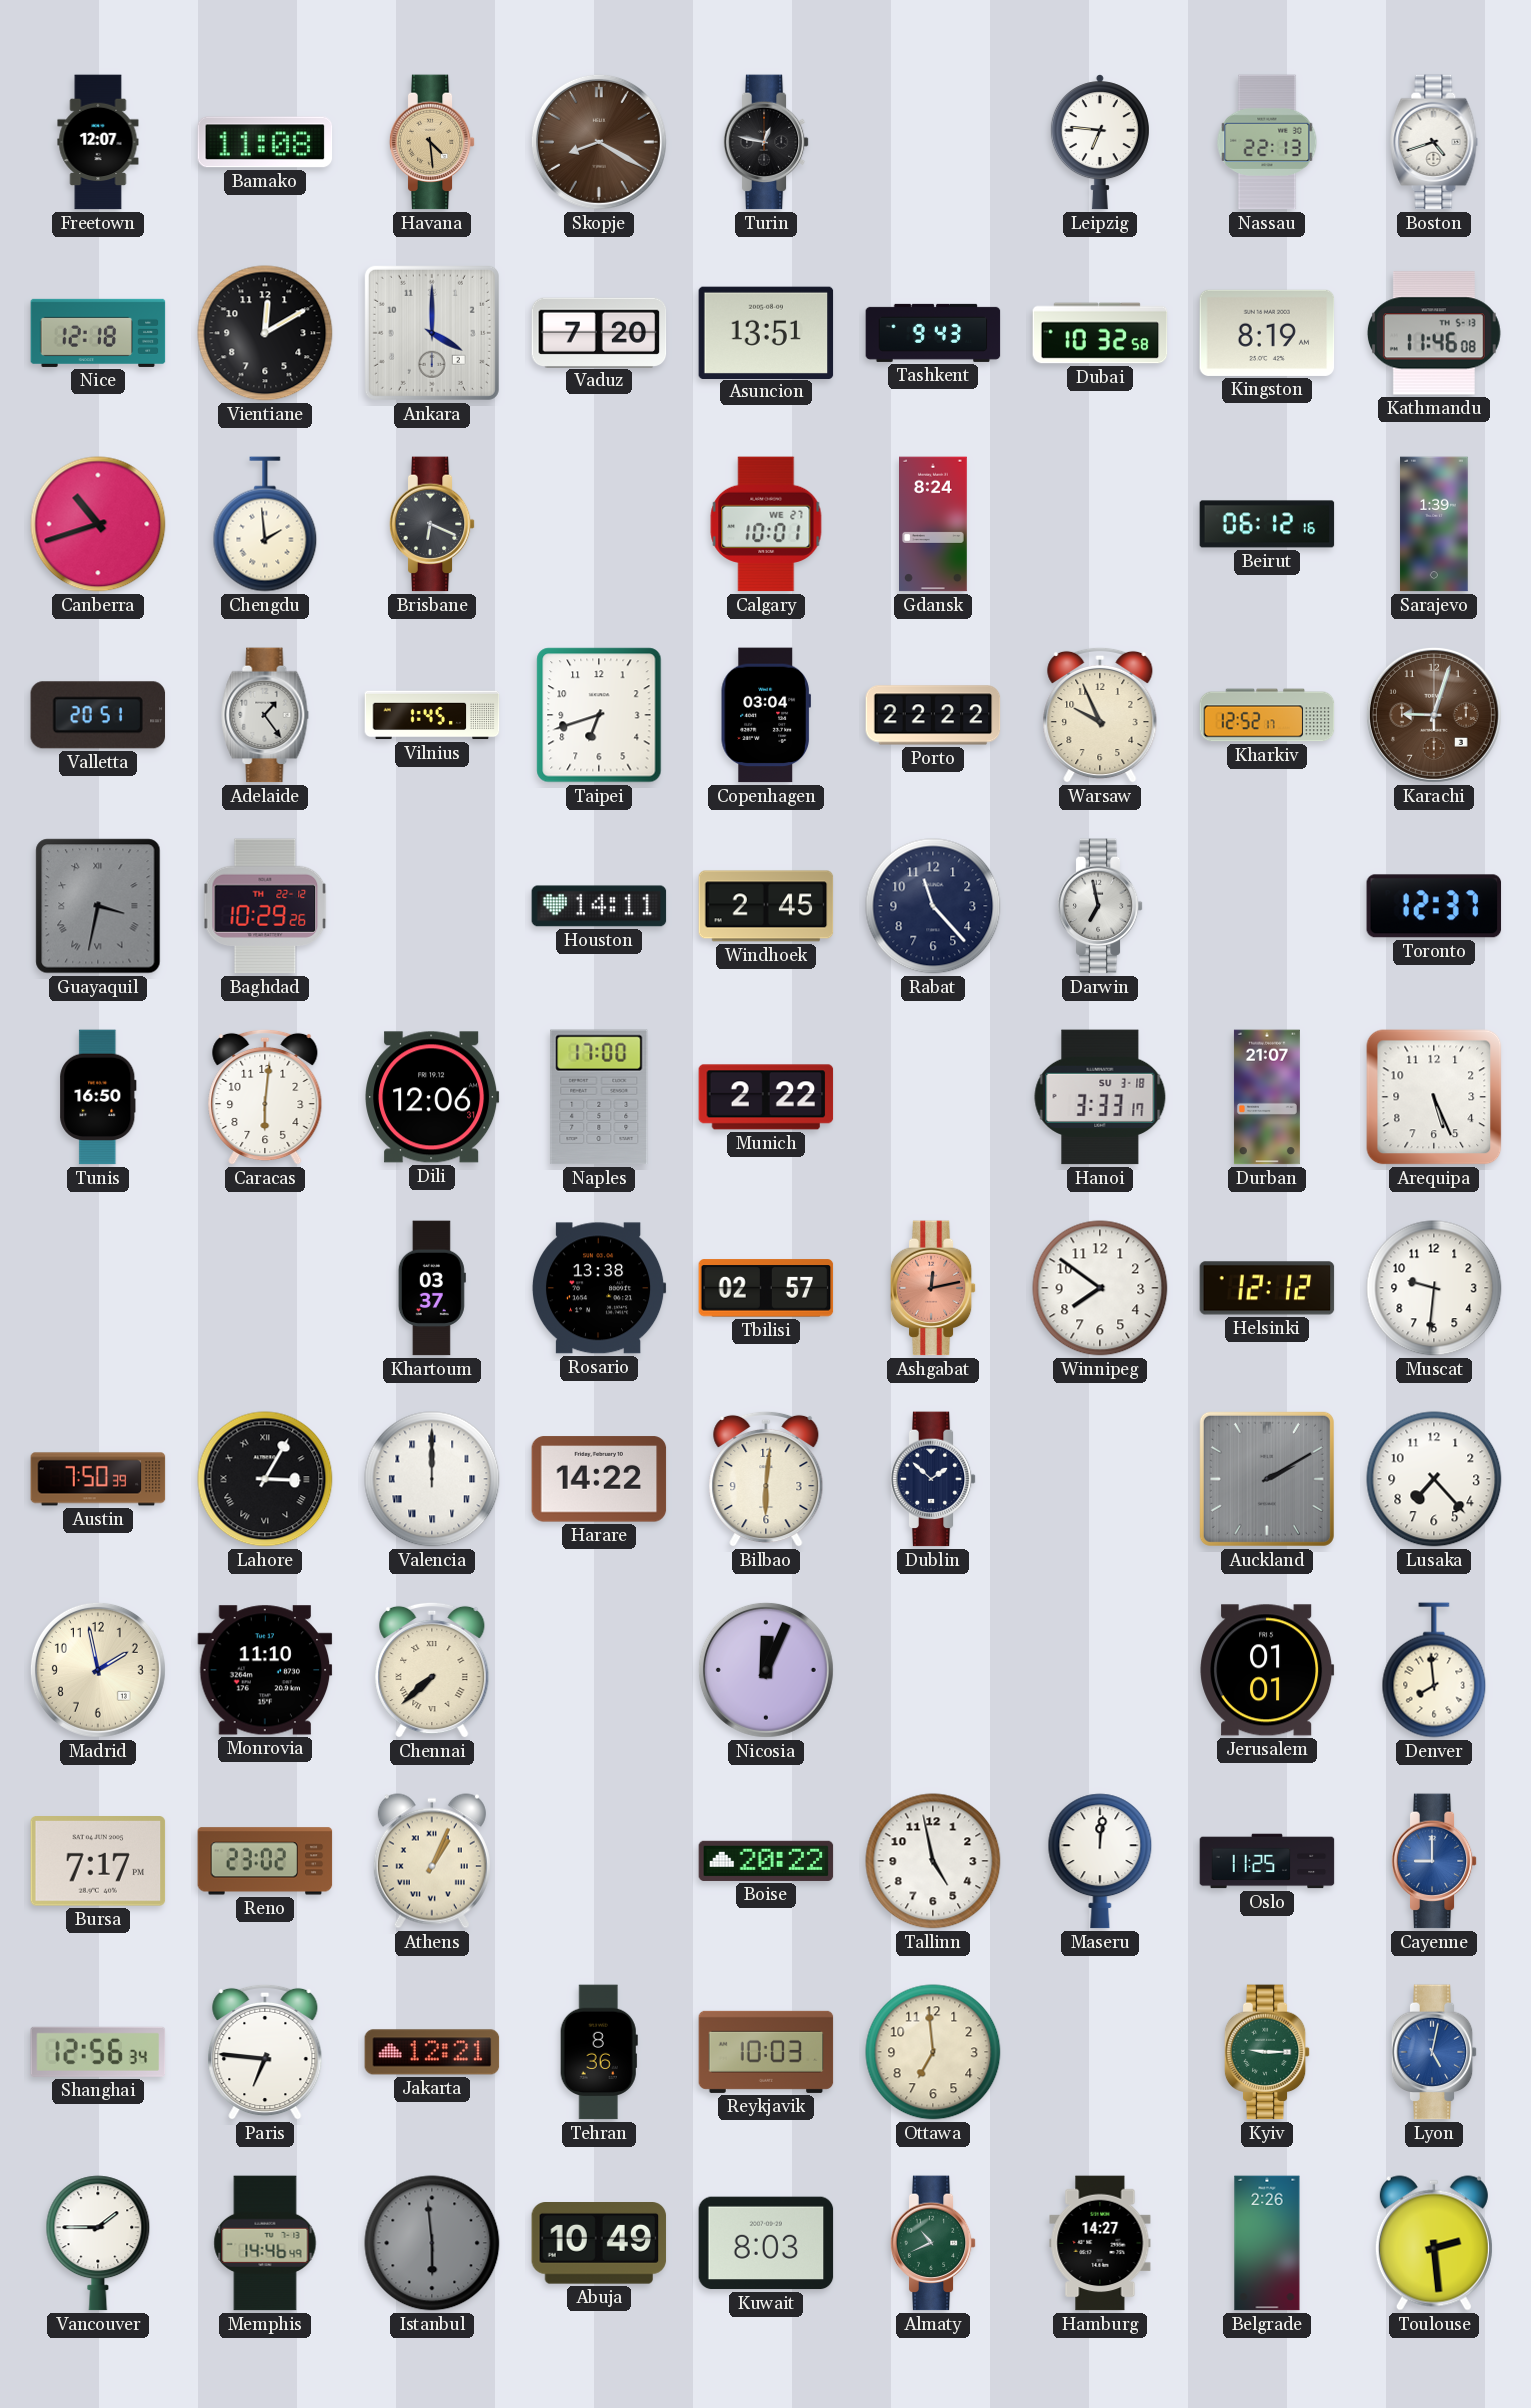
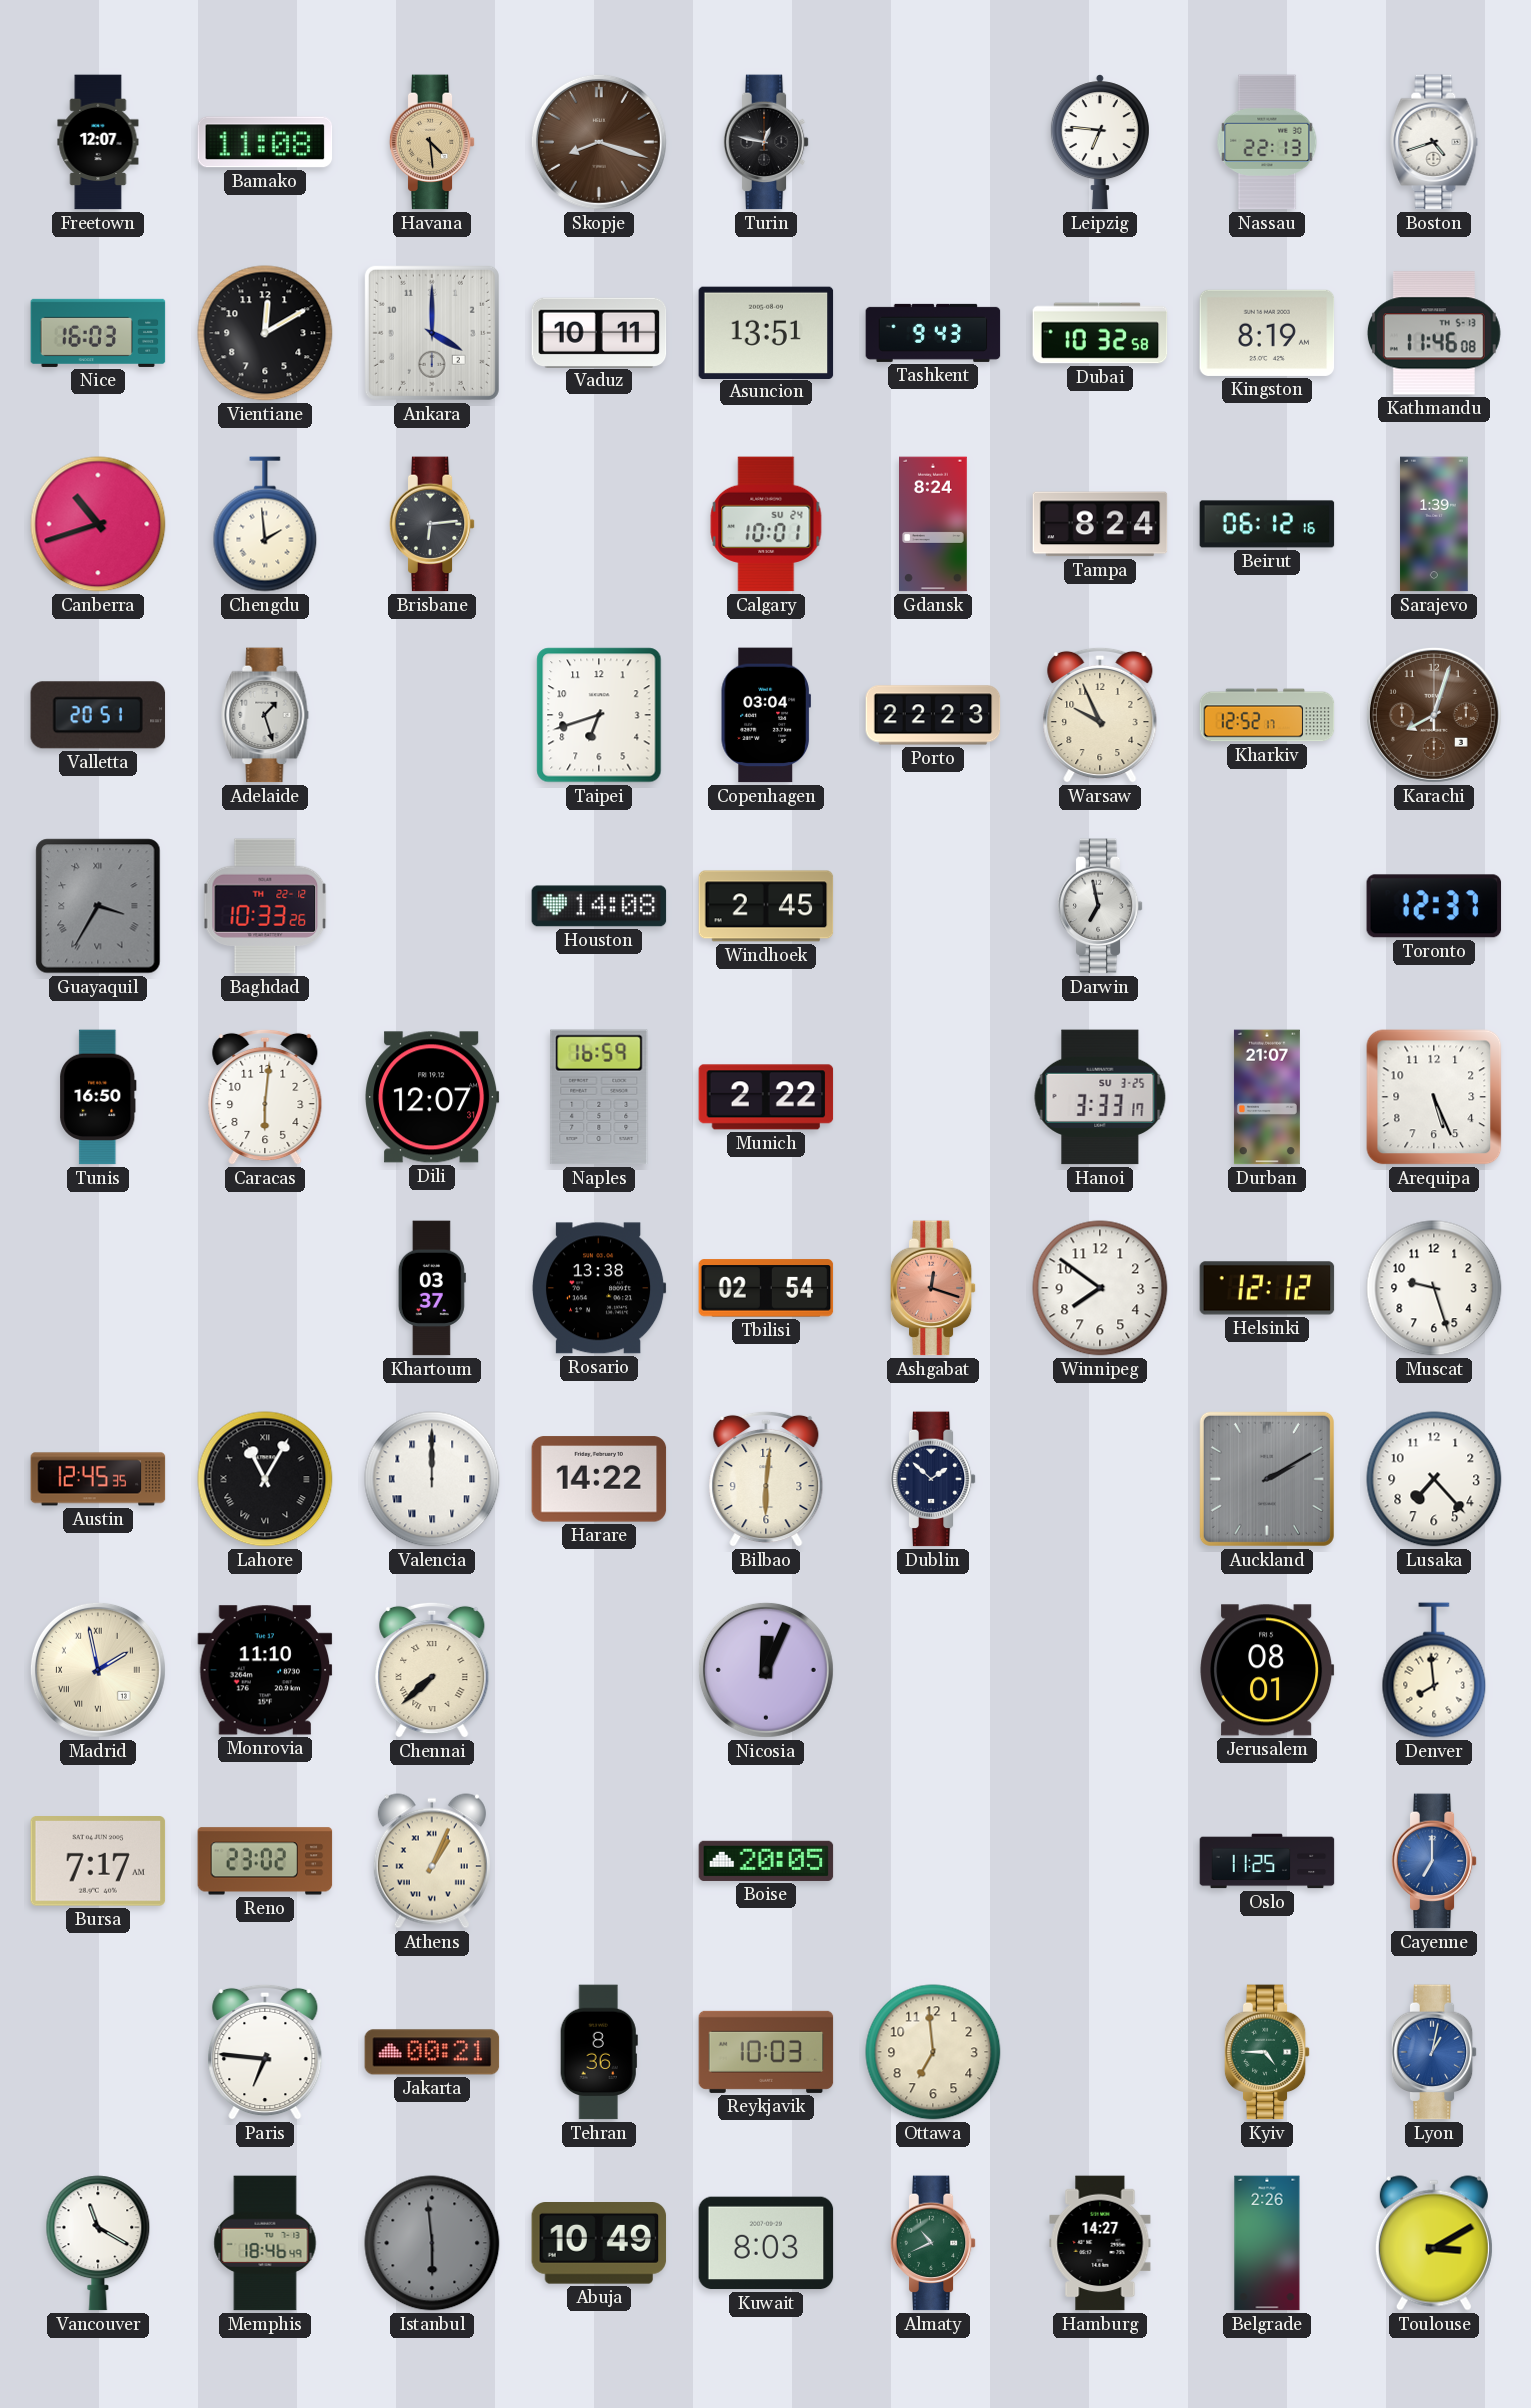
Skopje: 8:20 -> 8:18
Nice: 12:18 -> 16:03
Vaduz: 7:20 -> 10:11
Brisbane: 6:19 -> 6:14
Calgary date: WE 27 -> SU 24
Tampa: none -> 8:24
Adelaide: 1:24 -> 1:27
Vilnius: 1:45 -> none
Porto: 22:22 -> 22:23
Karachi: 9:03 -> 8:03
Guayaquil: 3:32 -> 3:35
Baghdad: 10:29 -> 10:33
Houston: 14:11 -> 14:08
Rabat: 11:23 -> none
Dili: 12:06 -> 12:07
Naples: 17:00 -> 16:59
Hanoi date: SU 3-18 -> SU 3-25
Tbilisi: 02:57 -> 02:54
Ashgabat: 12:13 -> 12:18
Muscat: 9:31 -> 9:27
Austin: 7:50 -> 12:45
Lahore: 3:05 -> 11:05
Madrid numerals: Arabic -> Roman
Jerusalem: 01:01 -> 08:01
Bursa: 7:17 PM -> 7:17 AM
Boise: 20:22 -> 20:05
Tallinn: 4:58 -> none
Maseru: 12:01 -> none
Cayenne: 9:00 -> 7:00
Shanghai: 12:56 -> none
Jakarta: 12:21 -> 00:21
Kyiv: 9:15 -> 4:45
Lyon: 5:02 -> 1:02
Vancouver: 1:45 -> 11:20
Memphis: 14:46 -> 18:46
Toulouse: 2:29 -> 3:10
